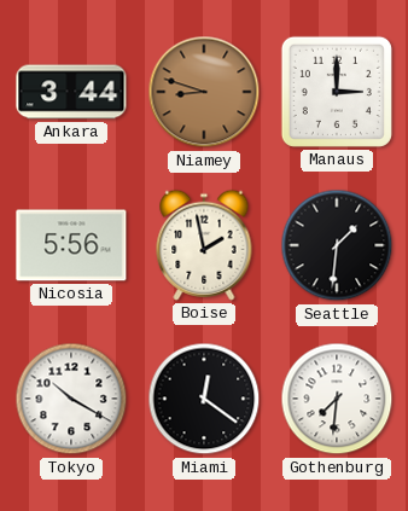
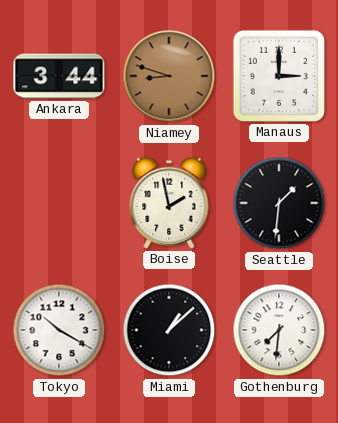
Nicosia: 5:56 -> none
Miami: 12:21 -> 1:08
